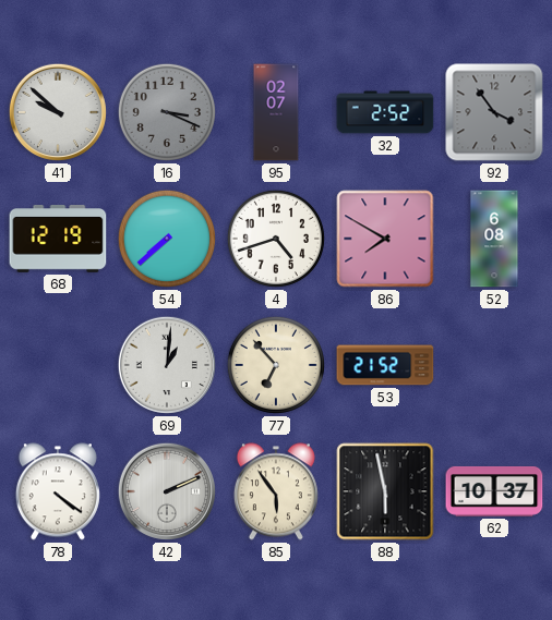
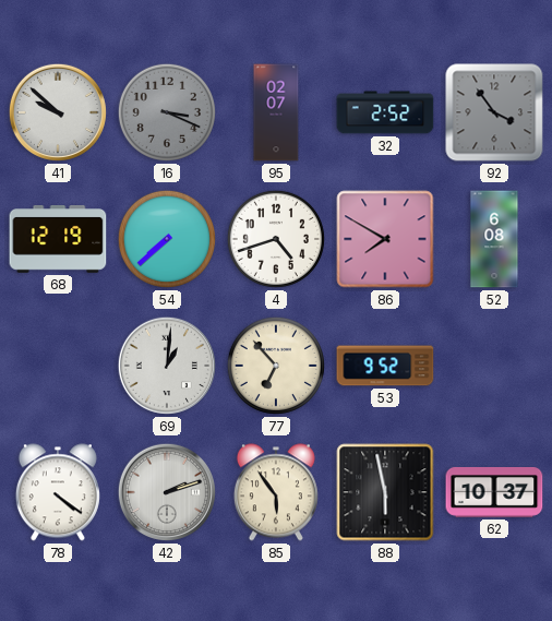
53: 21:52 -> 9:52
42: 2:11 -> 2:12
